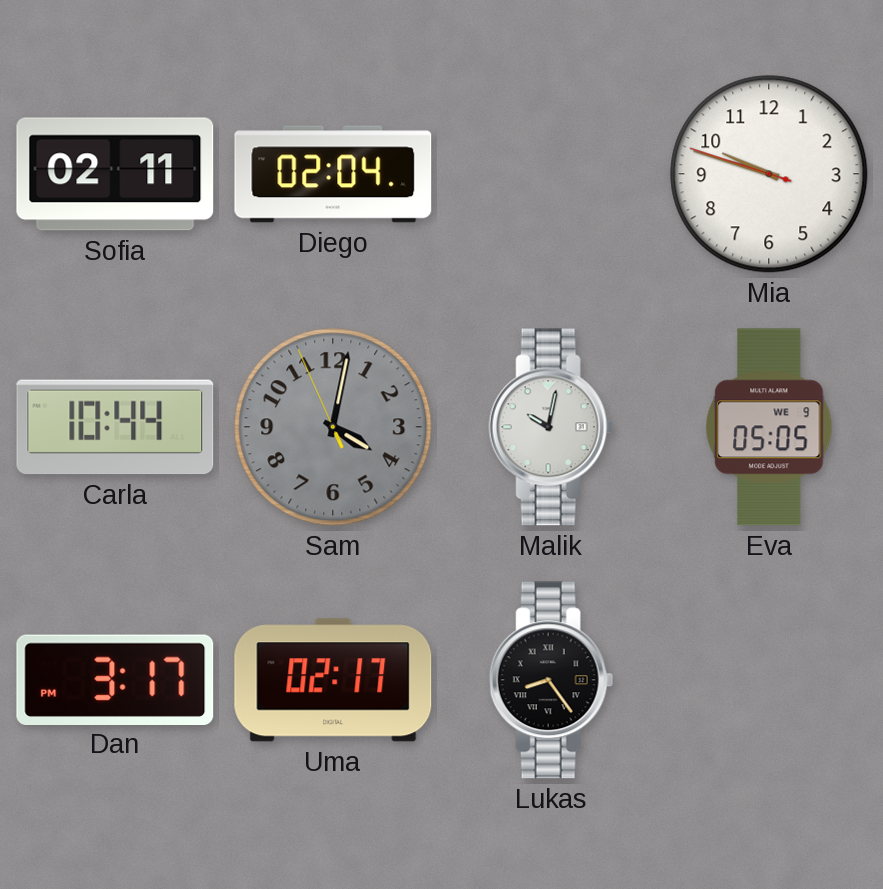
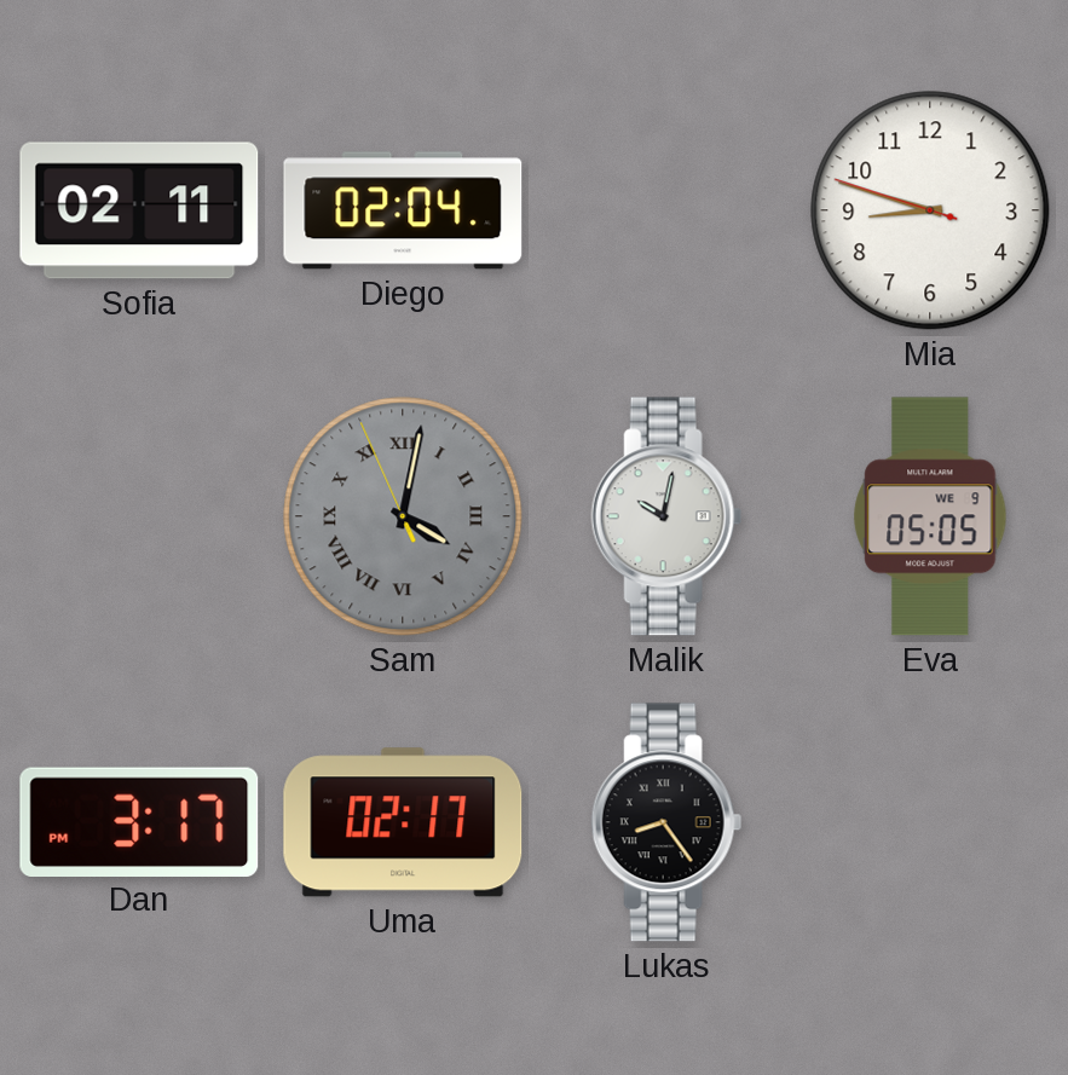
Mia: 9:47 -> 8:47
Carla: 10:44 -> none
Sam numerals: Arabic -> Roman
